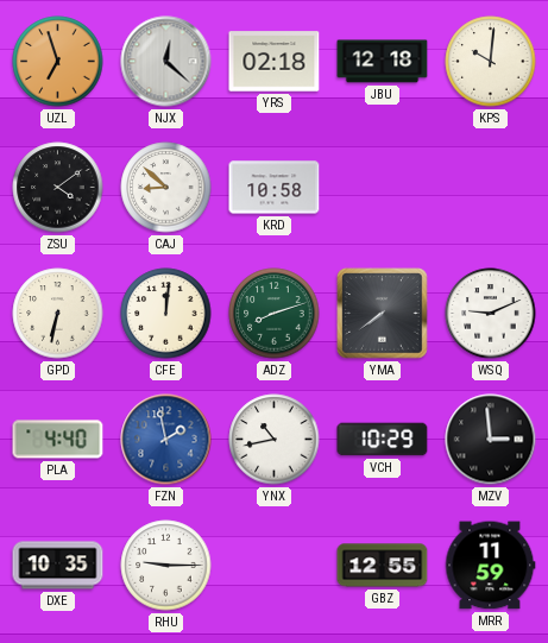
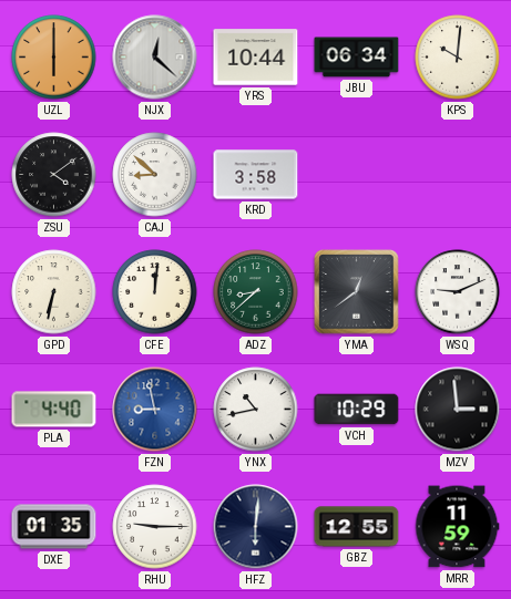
UZL: 6:57 -> 6:00
YRS: 02:18 -> 10:44
JBU: 12:18 -> 06:34
KRD: 10:58 -> 3:58
ADZ: 8:12 -> 8:38
YMA: 7:39 -> 12:39
FZN: 1:58 -> 8:58
DXE: 10:35 -> 01:35
HFZ: none -> 6:01
